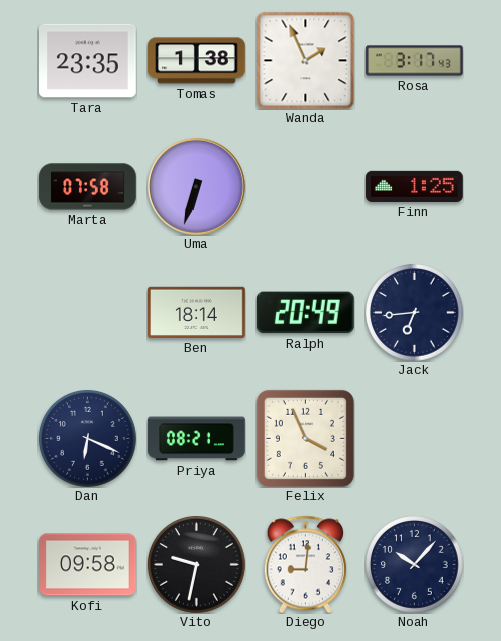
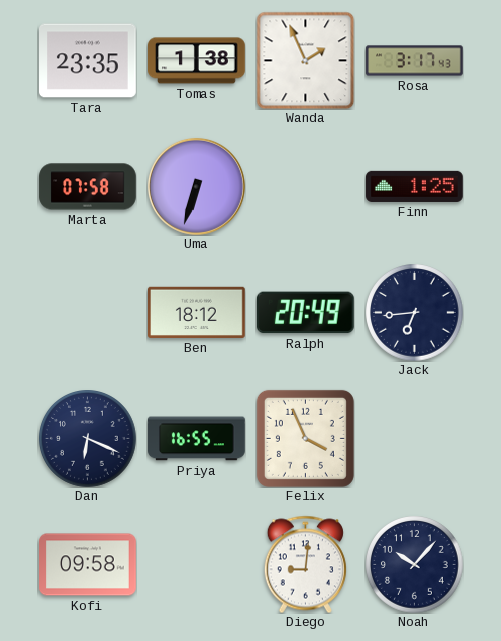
Ben: 18:14 -> 18:12
Priya: 08:21 -> 16:55
Vito: 9:32 -> none
